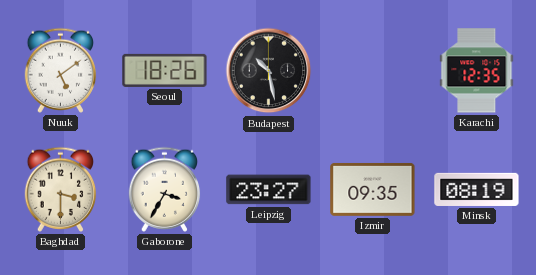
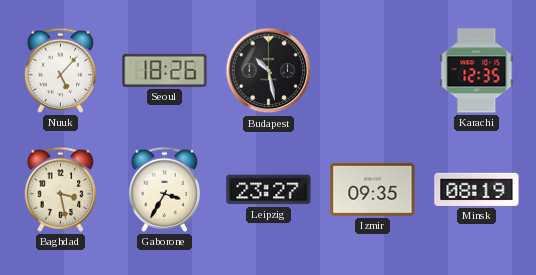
Nuuk: 5:09 -> 5:07
Baghdad: 3:30 -> 3:28
